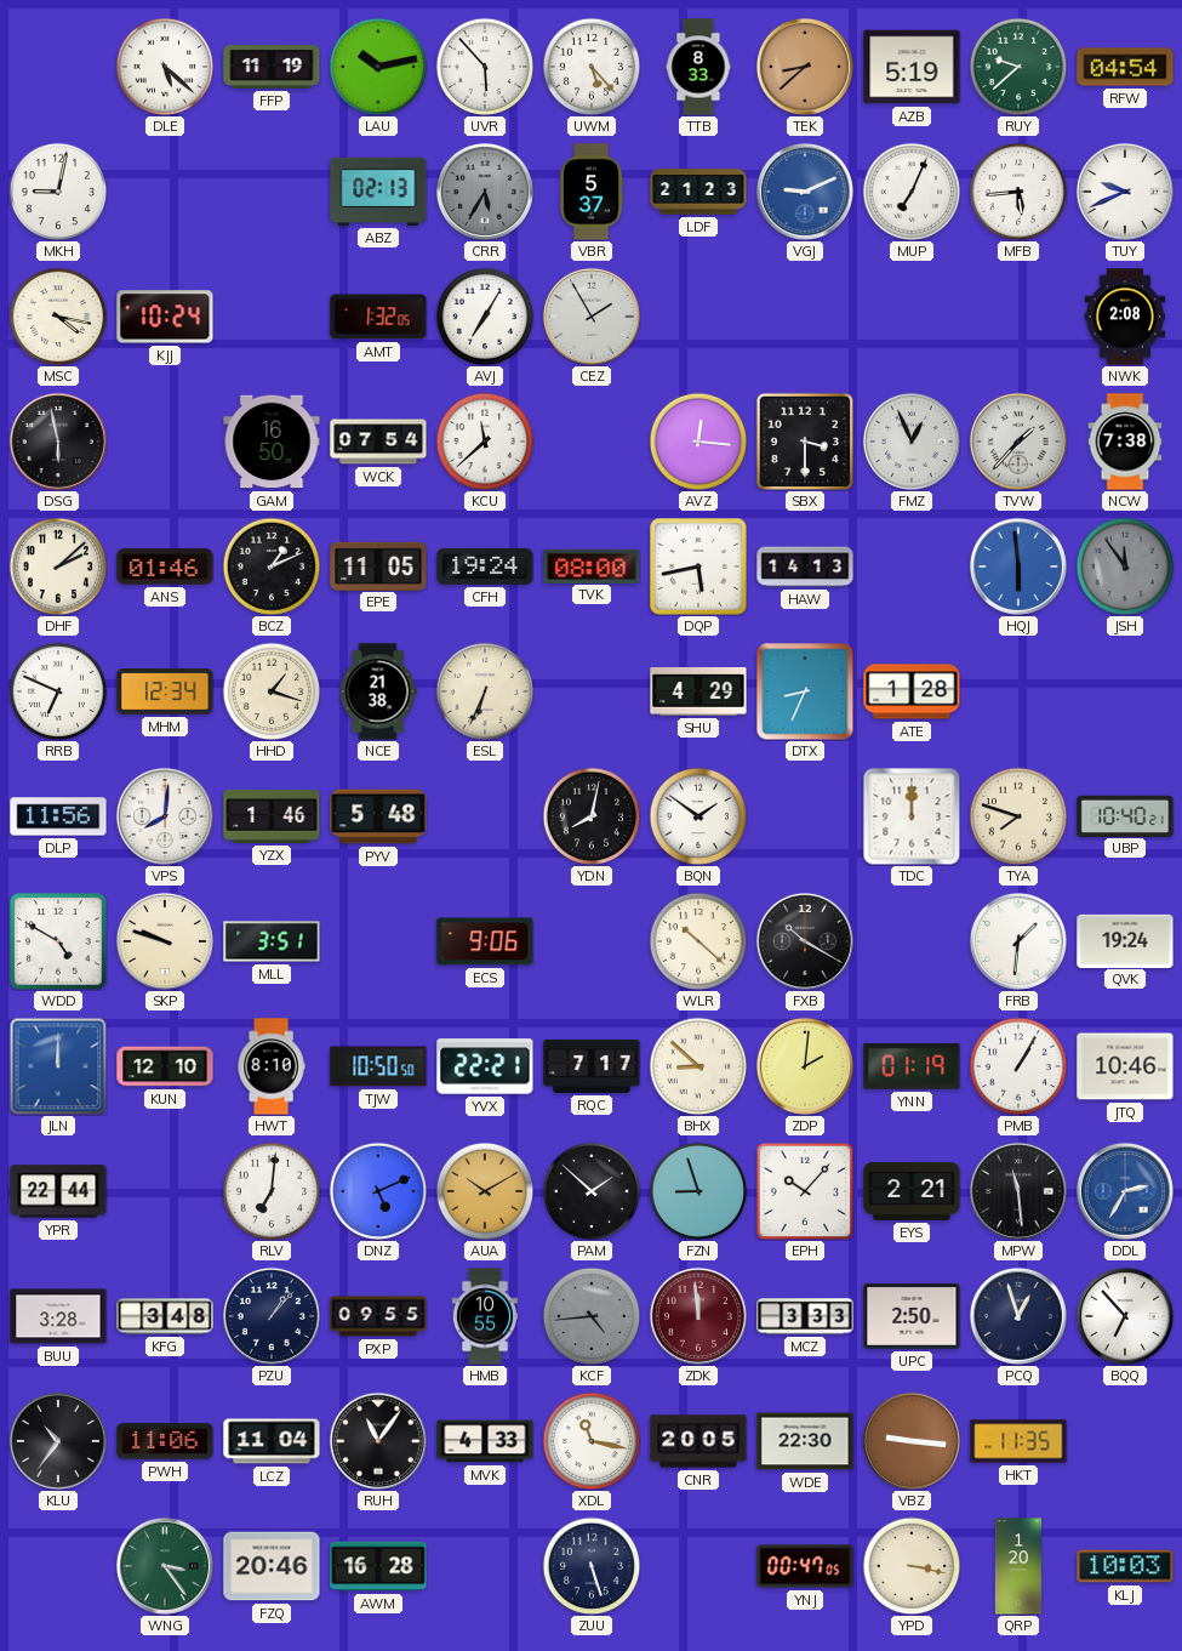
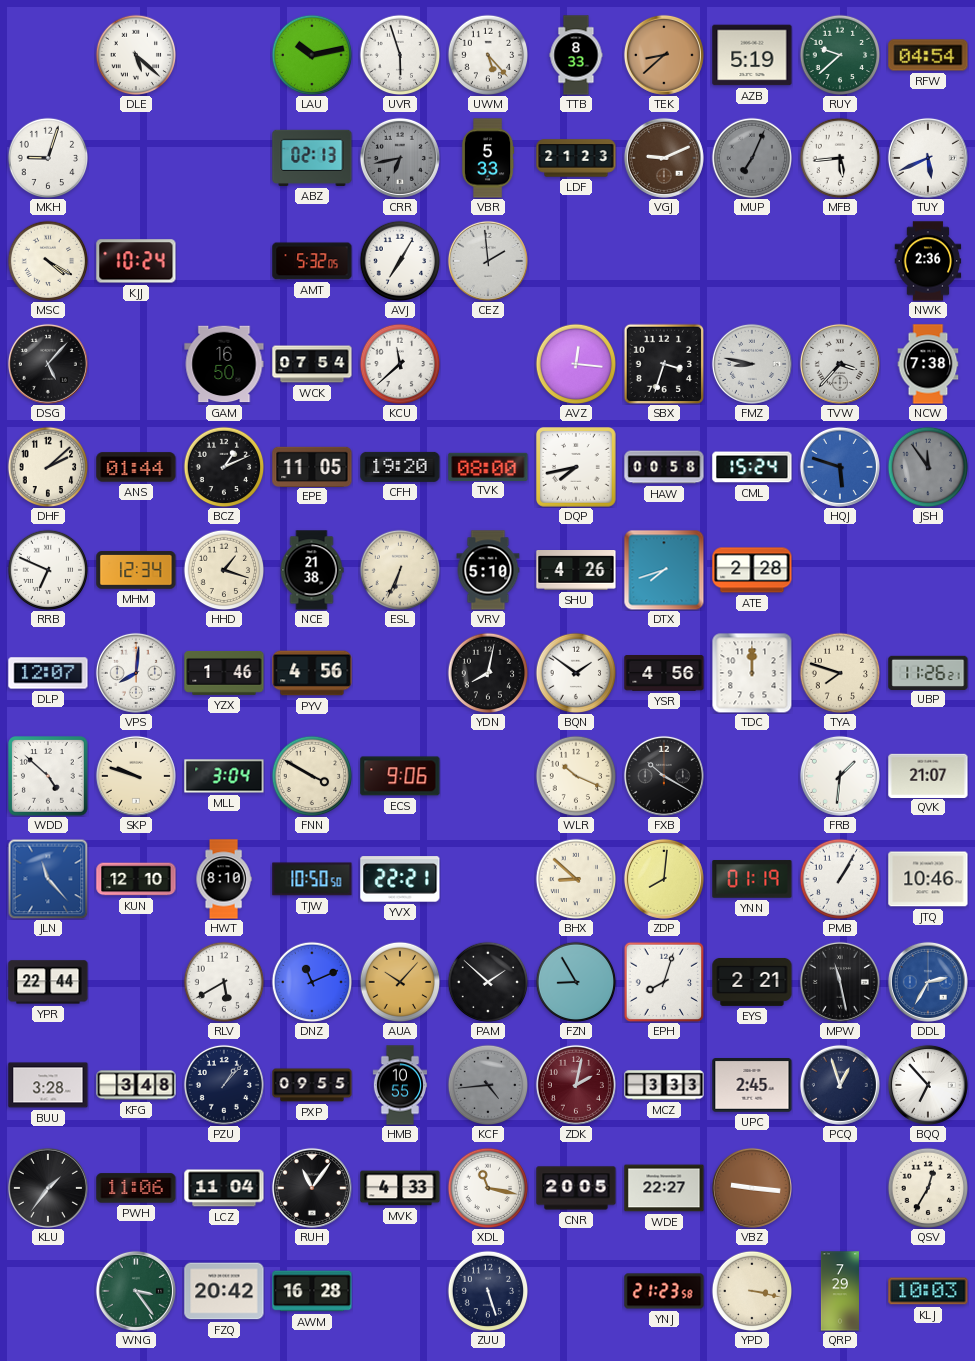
FFP: 11:19 -> none
UVR: 5:53 -> 5:57
MKH: 9:02 -> 9:03
CRR: 5:35 -> 6:43
VBR: 5:37 -> 5:33
VGJ dial: blue -> brown
MUP dial: white -> grey
TUY: 9:41 -> 5:41
MSC: 4:17 -> 4:20
AMT: 1:32 -> 5:32
CEZ: 1:55 -> 1:59
NWK: 2:08 -> 2:36
DSG: 5:58 -> 5:07
SBX: 3:30 -> 3:33
FMZ: 12:56 -> 8:47
TVW: 1:37 -> 3:37
ANS: 01:46 -> 01:44
CFH: 19:24 -> 19:20
DQP: 5:43 -> 7:43
HAW: 14:13 -> 00:58
CML: none -> 15:24
HQJ: 5:59 -> 5:48
VRV: none -> 5:10
SHU: 4:29 -> 4:26
DTX: 8:34 -> 7:42
ATE: 1:28 -> 2:28
DLP: 11:56 -> 12:07
PYV: 5:48 -> 4:56
YSR: none -> 4:56
UBP: 10:40 -> 11:26
WDD: 4:50 -> 4:52
MLL: 3:51 -> 3:04
FNN: none -> 3:50
WLR: 10:22 -> 10:19
QVK: 19:24 -> 21:07
JLN: 12:00 -> 11:23
RQC: 7:17 -> none
ZDP: 2:01 -> 8:01
RLV: 7:01 -> 5:40
DNZ: 5:11 -> 11:11
AUA: 10:10 -> 10:07
FZN: 8:57 -> 8:55
EPH: 10:07 -> 8:03
MPW: 11:29 -> 11:28
ZDK: 11:59 -> 2:02
UPC: 2:50 -> 2:45
KLU: 10:36 -> 1:36
WDE: 22:30 -> 22:27
HKT: 11:35 -> none
QSV: none -> 12:35
FZQ: 20:46 -> 20:42
YNJ: 00:47 -> 21:23
QRP: 1:20 -> 7:29
